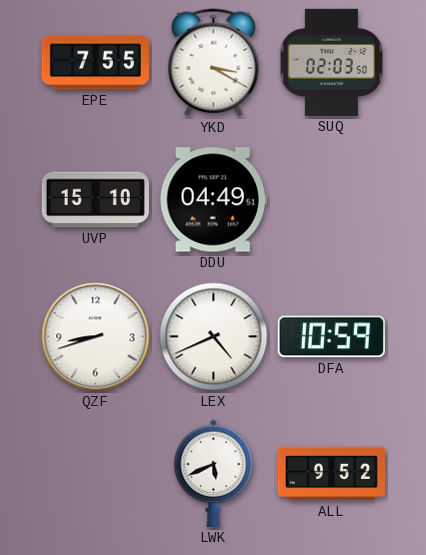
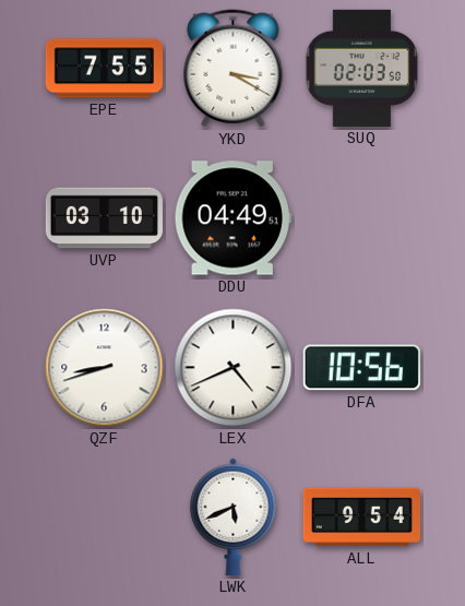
UVP: 15:10 -> 03:10
DFA: 10:59 -> 10:56
ALL: 9:52 -> 9:54
